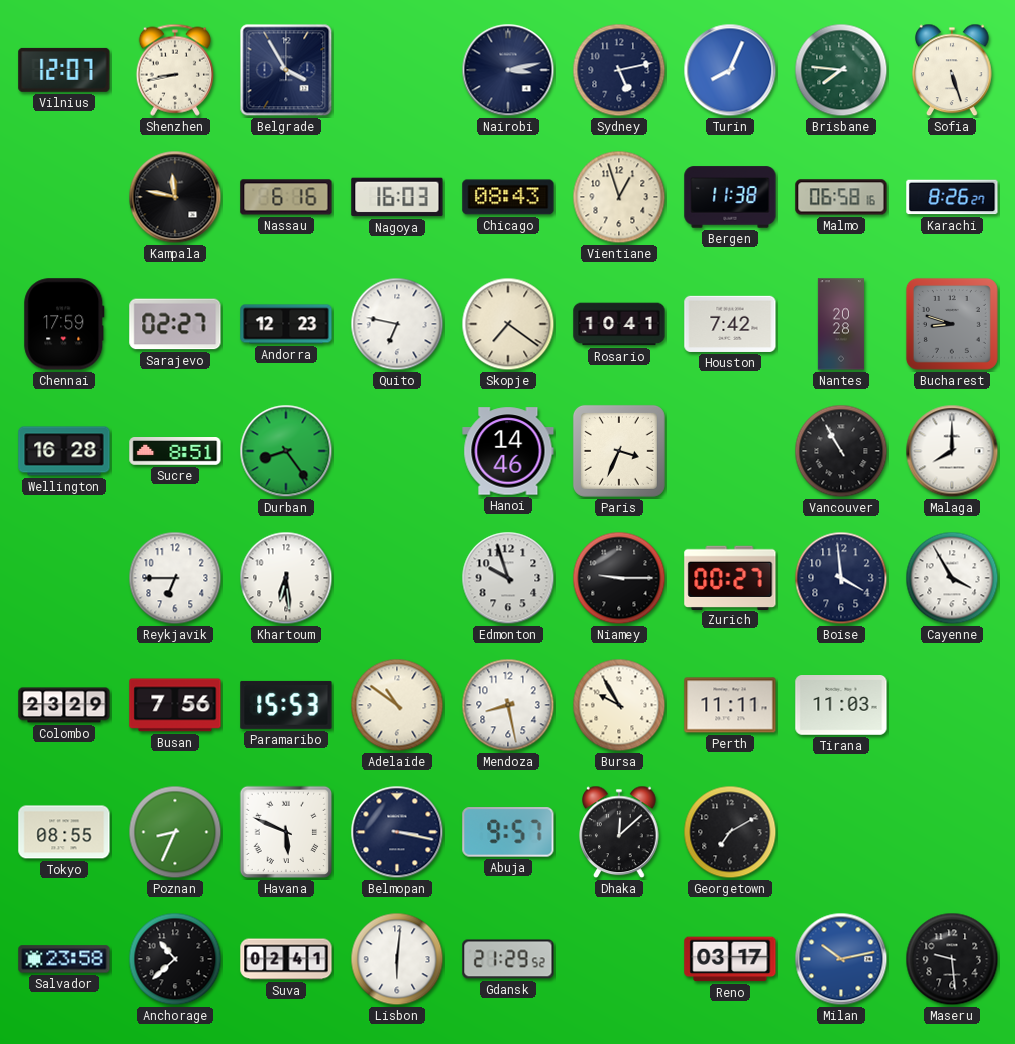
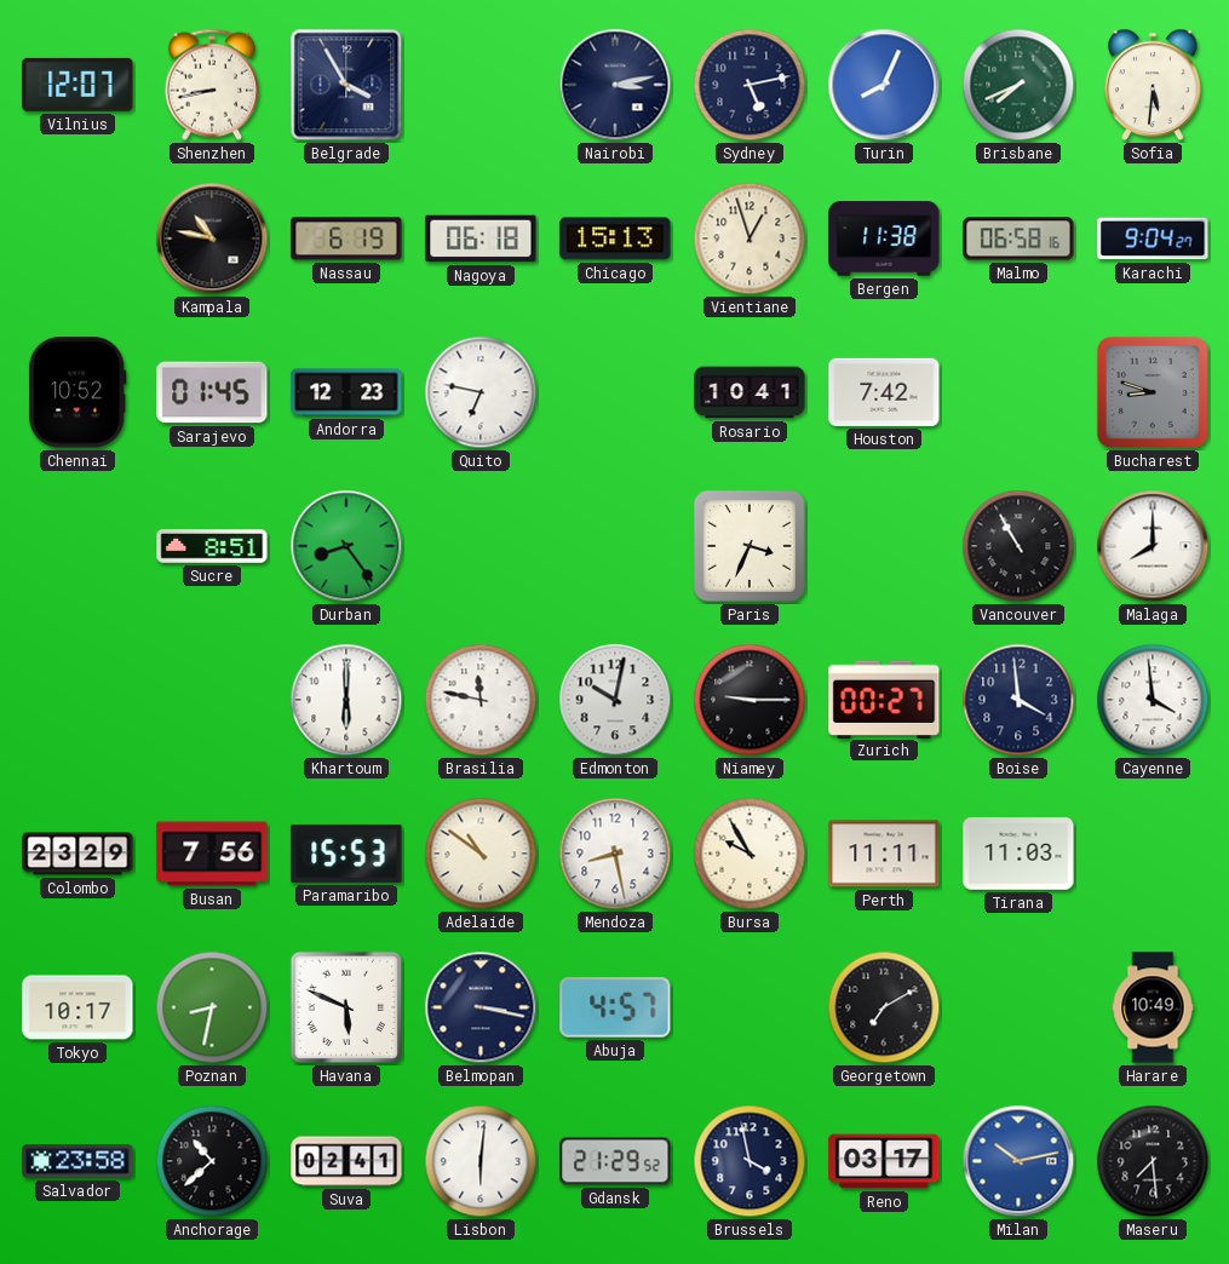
Brisbane: 7:46 -> 7:41
Sofia: 5:27 -> 5:31
Kampala: 11:47 -> 10:47
Nassau: 6:16 -> 6:19
Nagoya: 16:03 -> 06:18
Chicago: 08:43 -> 15:13
Karachi: 8:26 -> 9:04
Chennai: 17:59 -> 10:52
Sarajevo: 02:27 -> 01:45
Skopje: 7:21 -> none
Nantes: 20:28 -> none
Wellington: 16:28 -> none
Hanoi: 14:46 -> none
Reykjavik: 6:45 -> none
Khartoum: 6:29 -> 6:00
Brasilia: none -> 11:47
Edmonton: 9:57 -> 10:02
Cayenne: 3:55 -> 3:59
Tokyo: 08:55 -> 10:17
Poznan: 8:34 -> 8:32
Abuja: 9:57 -> 4:57
Dhaka: 12:08 -> none
Harare: none -> 10:49
Brussels: none -> 3:58
Maseru: 9:29 -> 7:29
